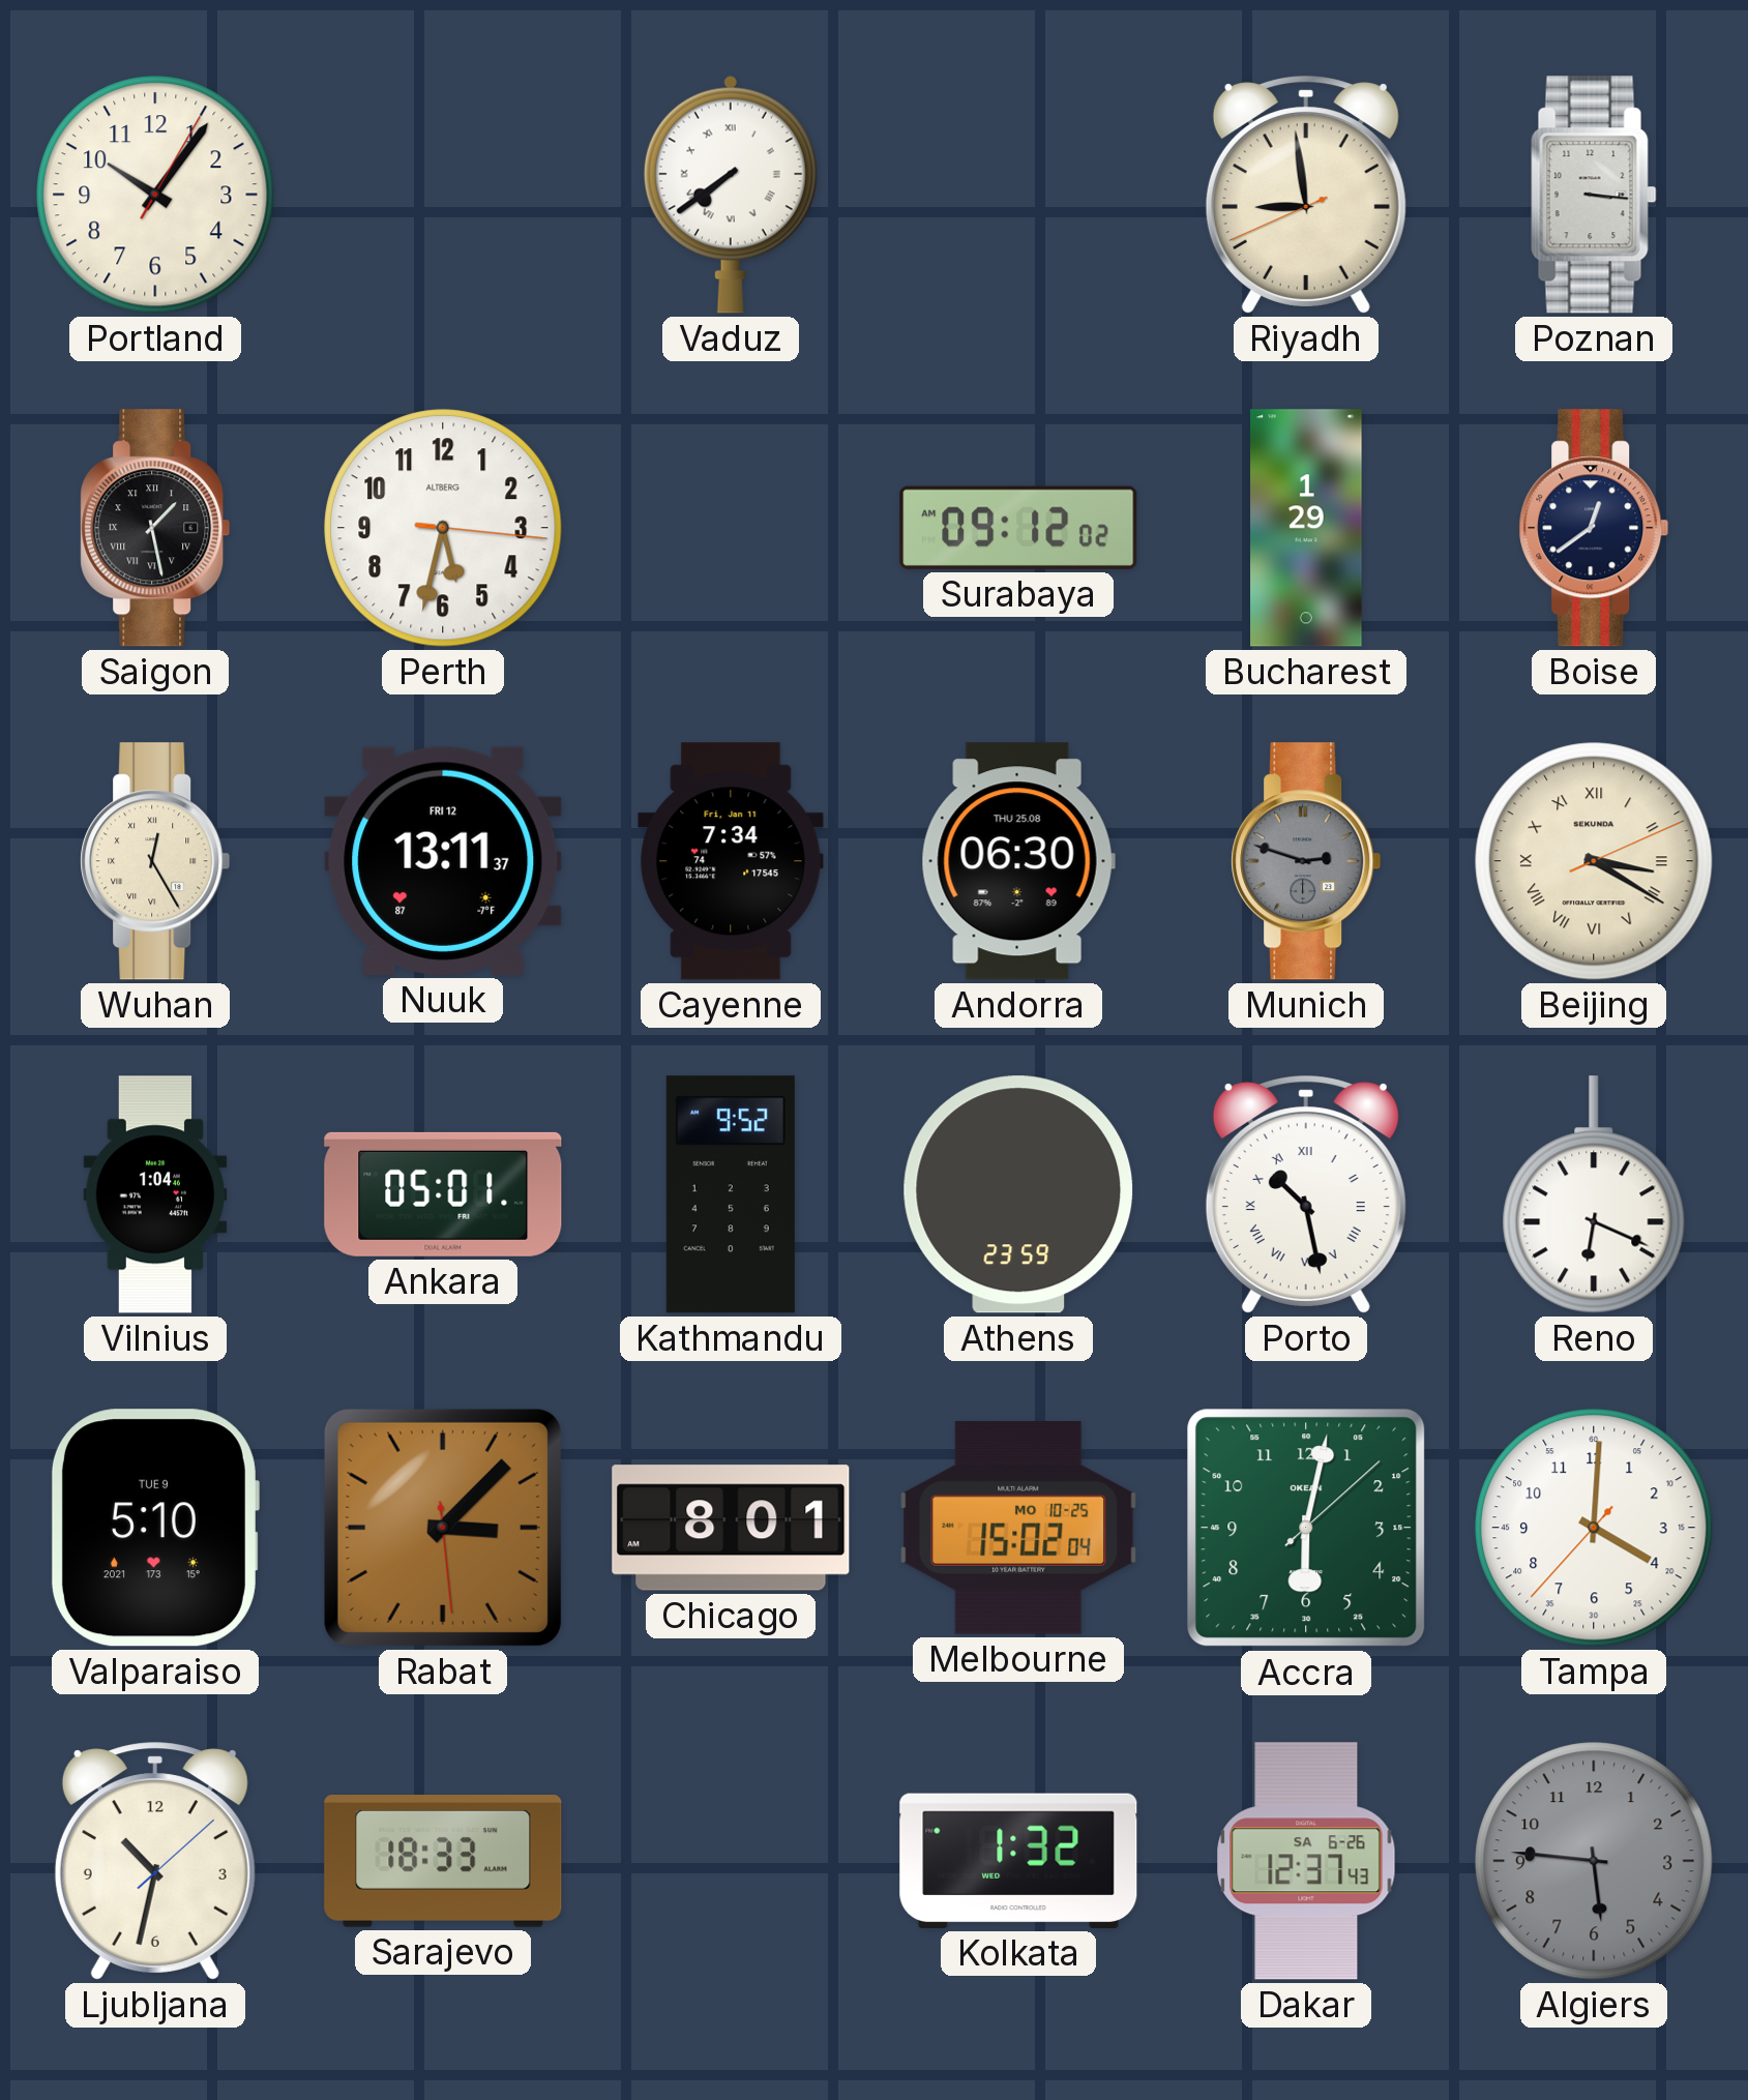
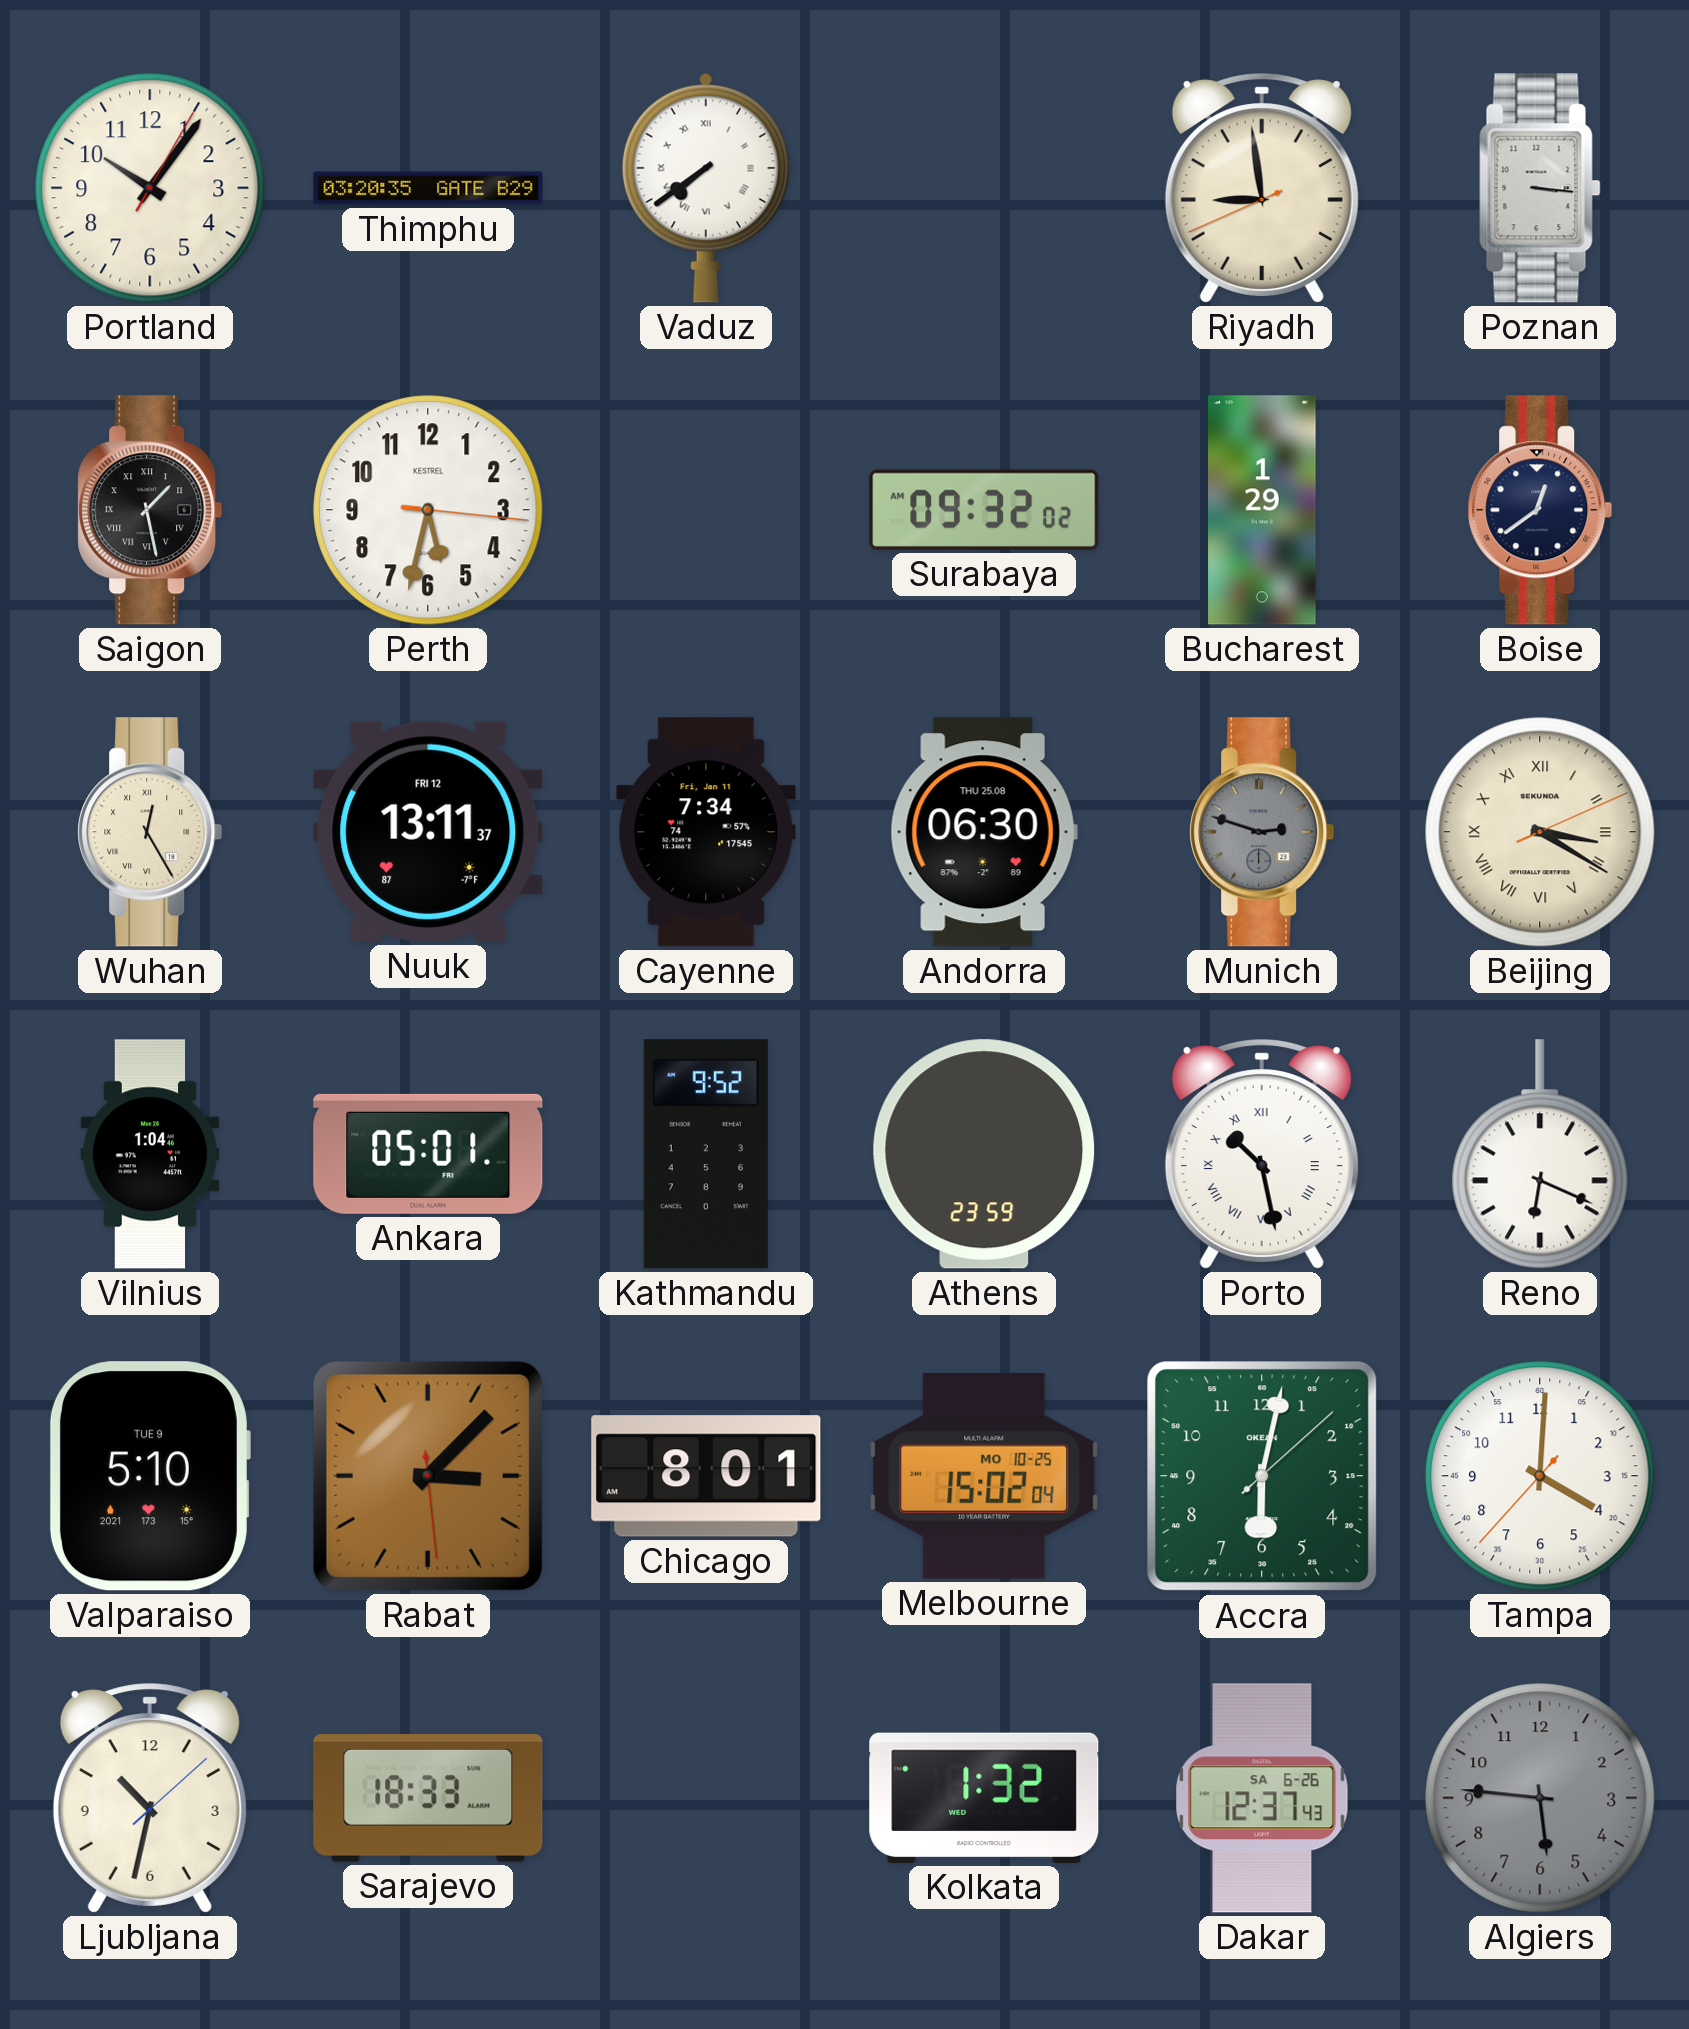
Thimphu: none -> 03:20
Perth brand: ALTBERG -> KESTREL
Surabaya: 09:12 -> 09:32
